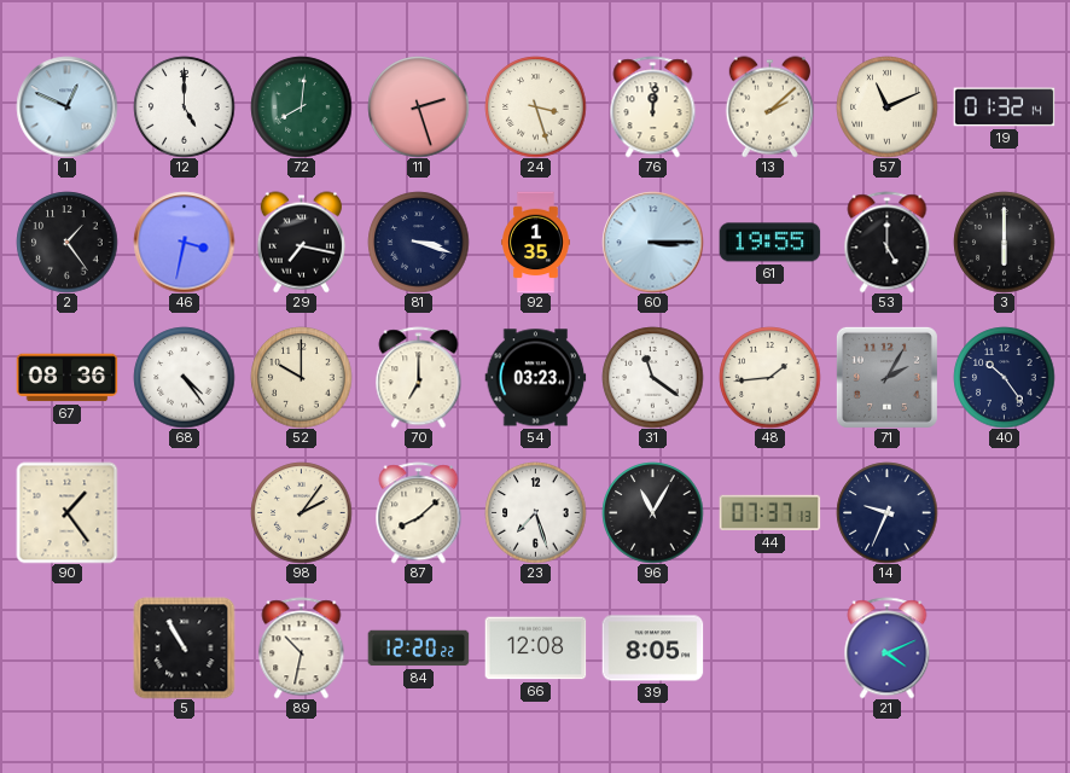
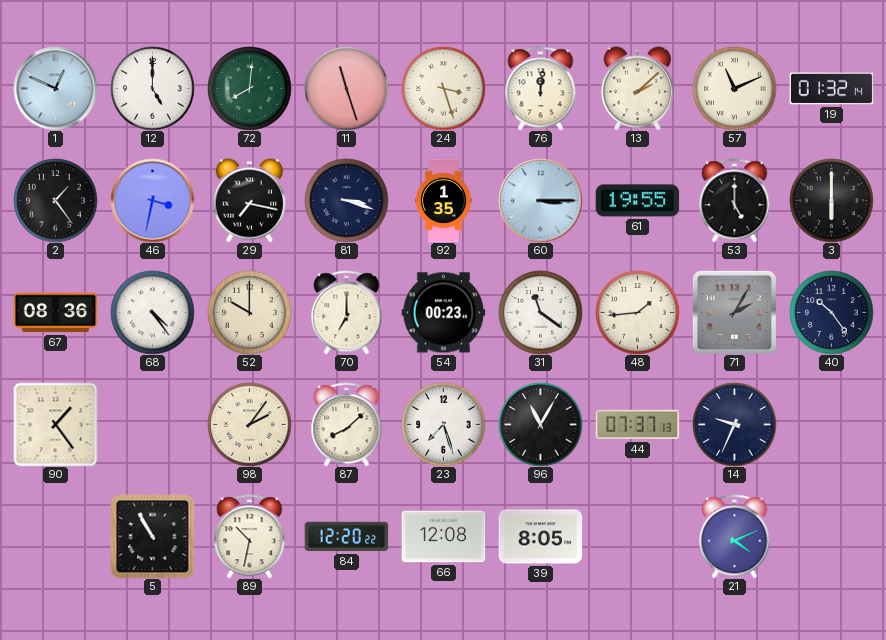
11: 2:27 -> 11:27
54: 03:23 -> 00:23
